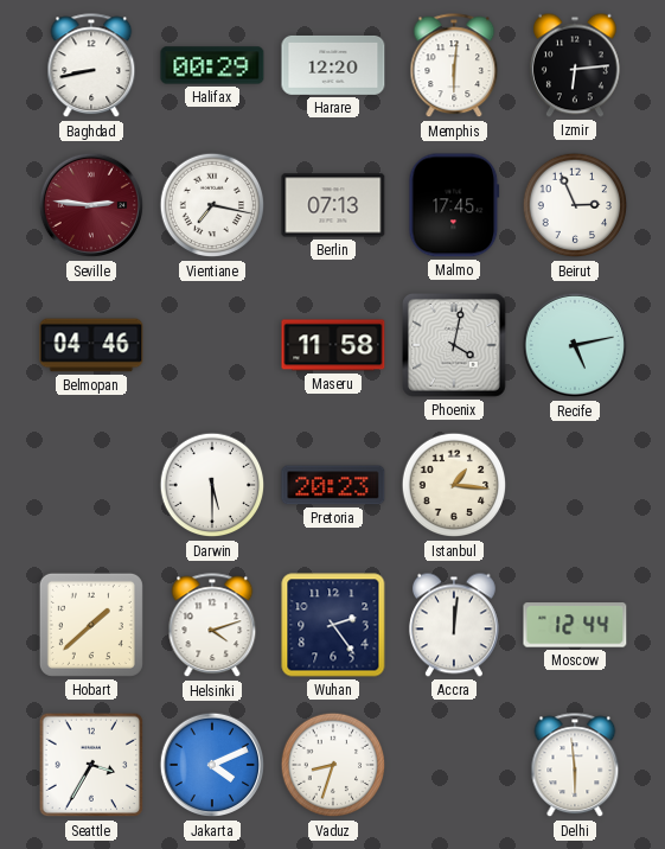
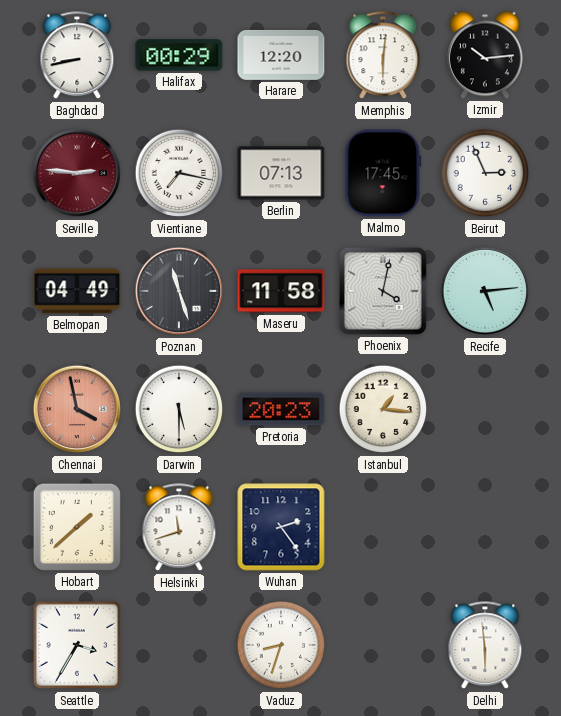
Izmir: 6:14 -> 10:14
Belmopan: 04:46 -> 04:49
Poznan: none -> 11:27
Recife: 5:13 -> 5:14
Chennai: none -> 3:58
Helsinki: 4:12 -> 11:42
Accra: 12:01 -> none
Moscow: 12:44 -> none
Jakarta: 4:11 -> none
